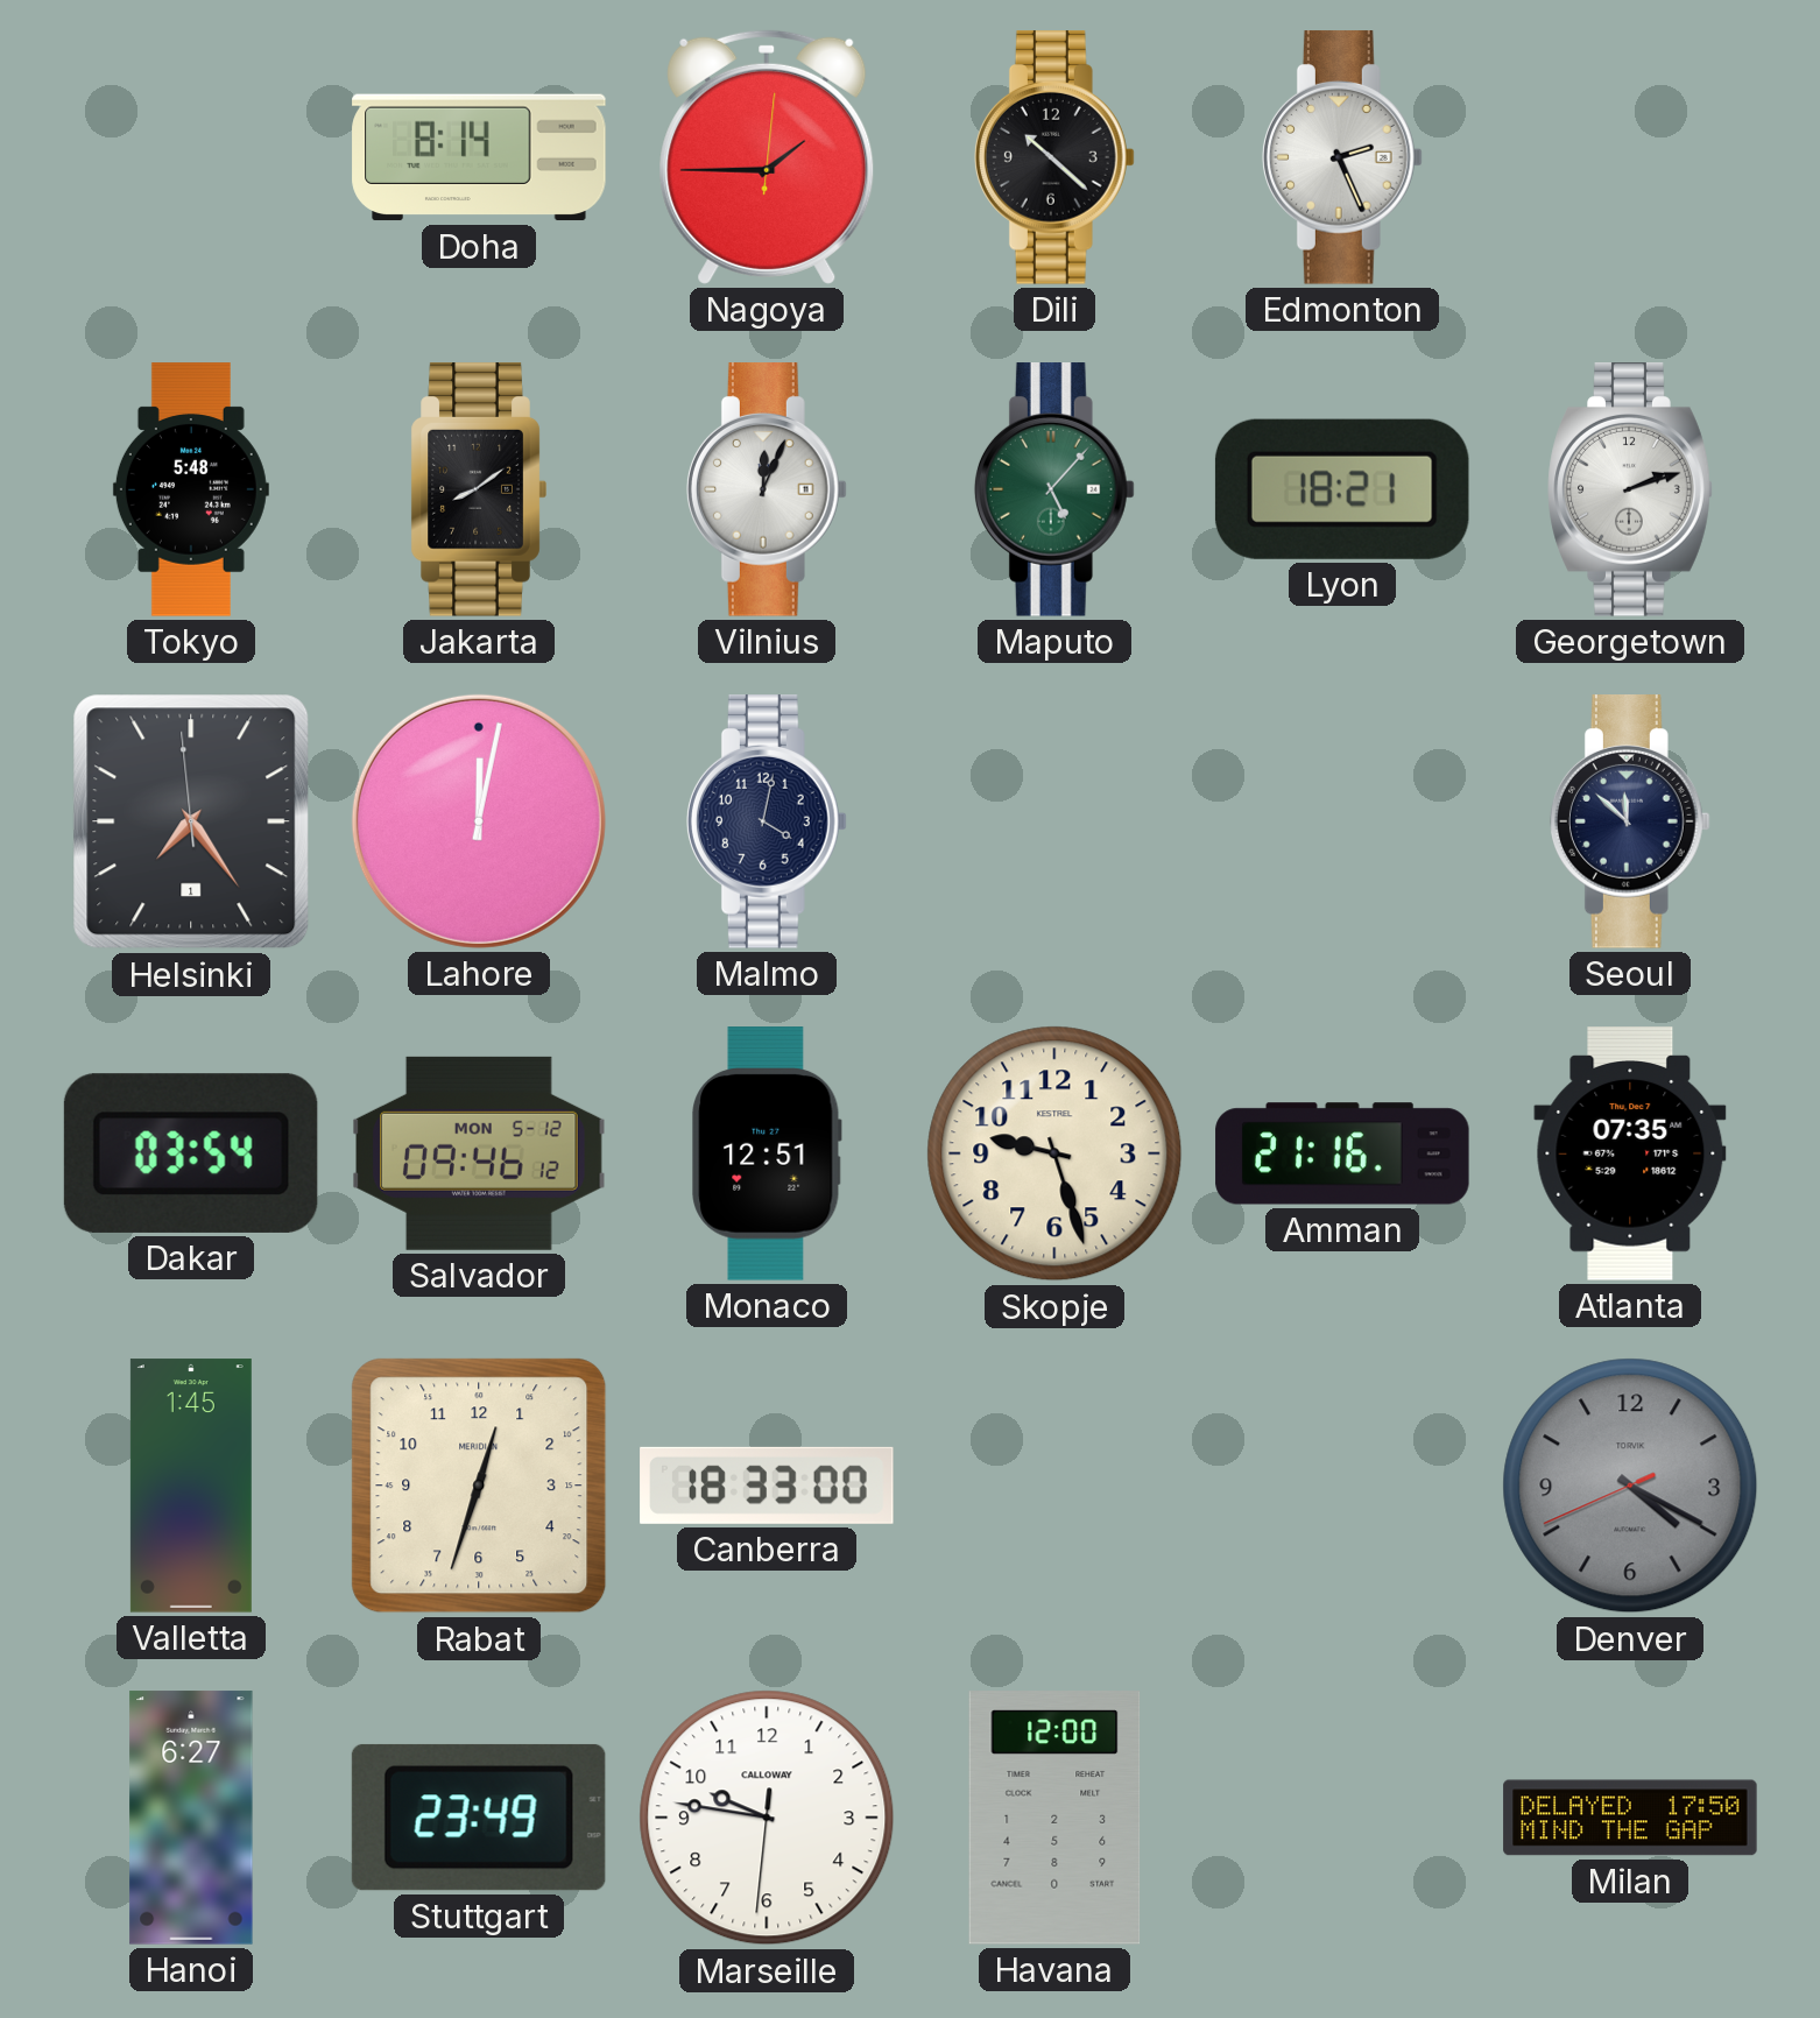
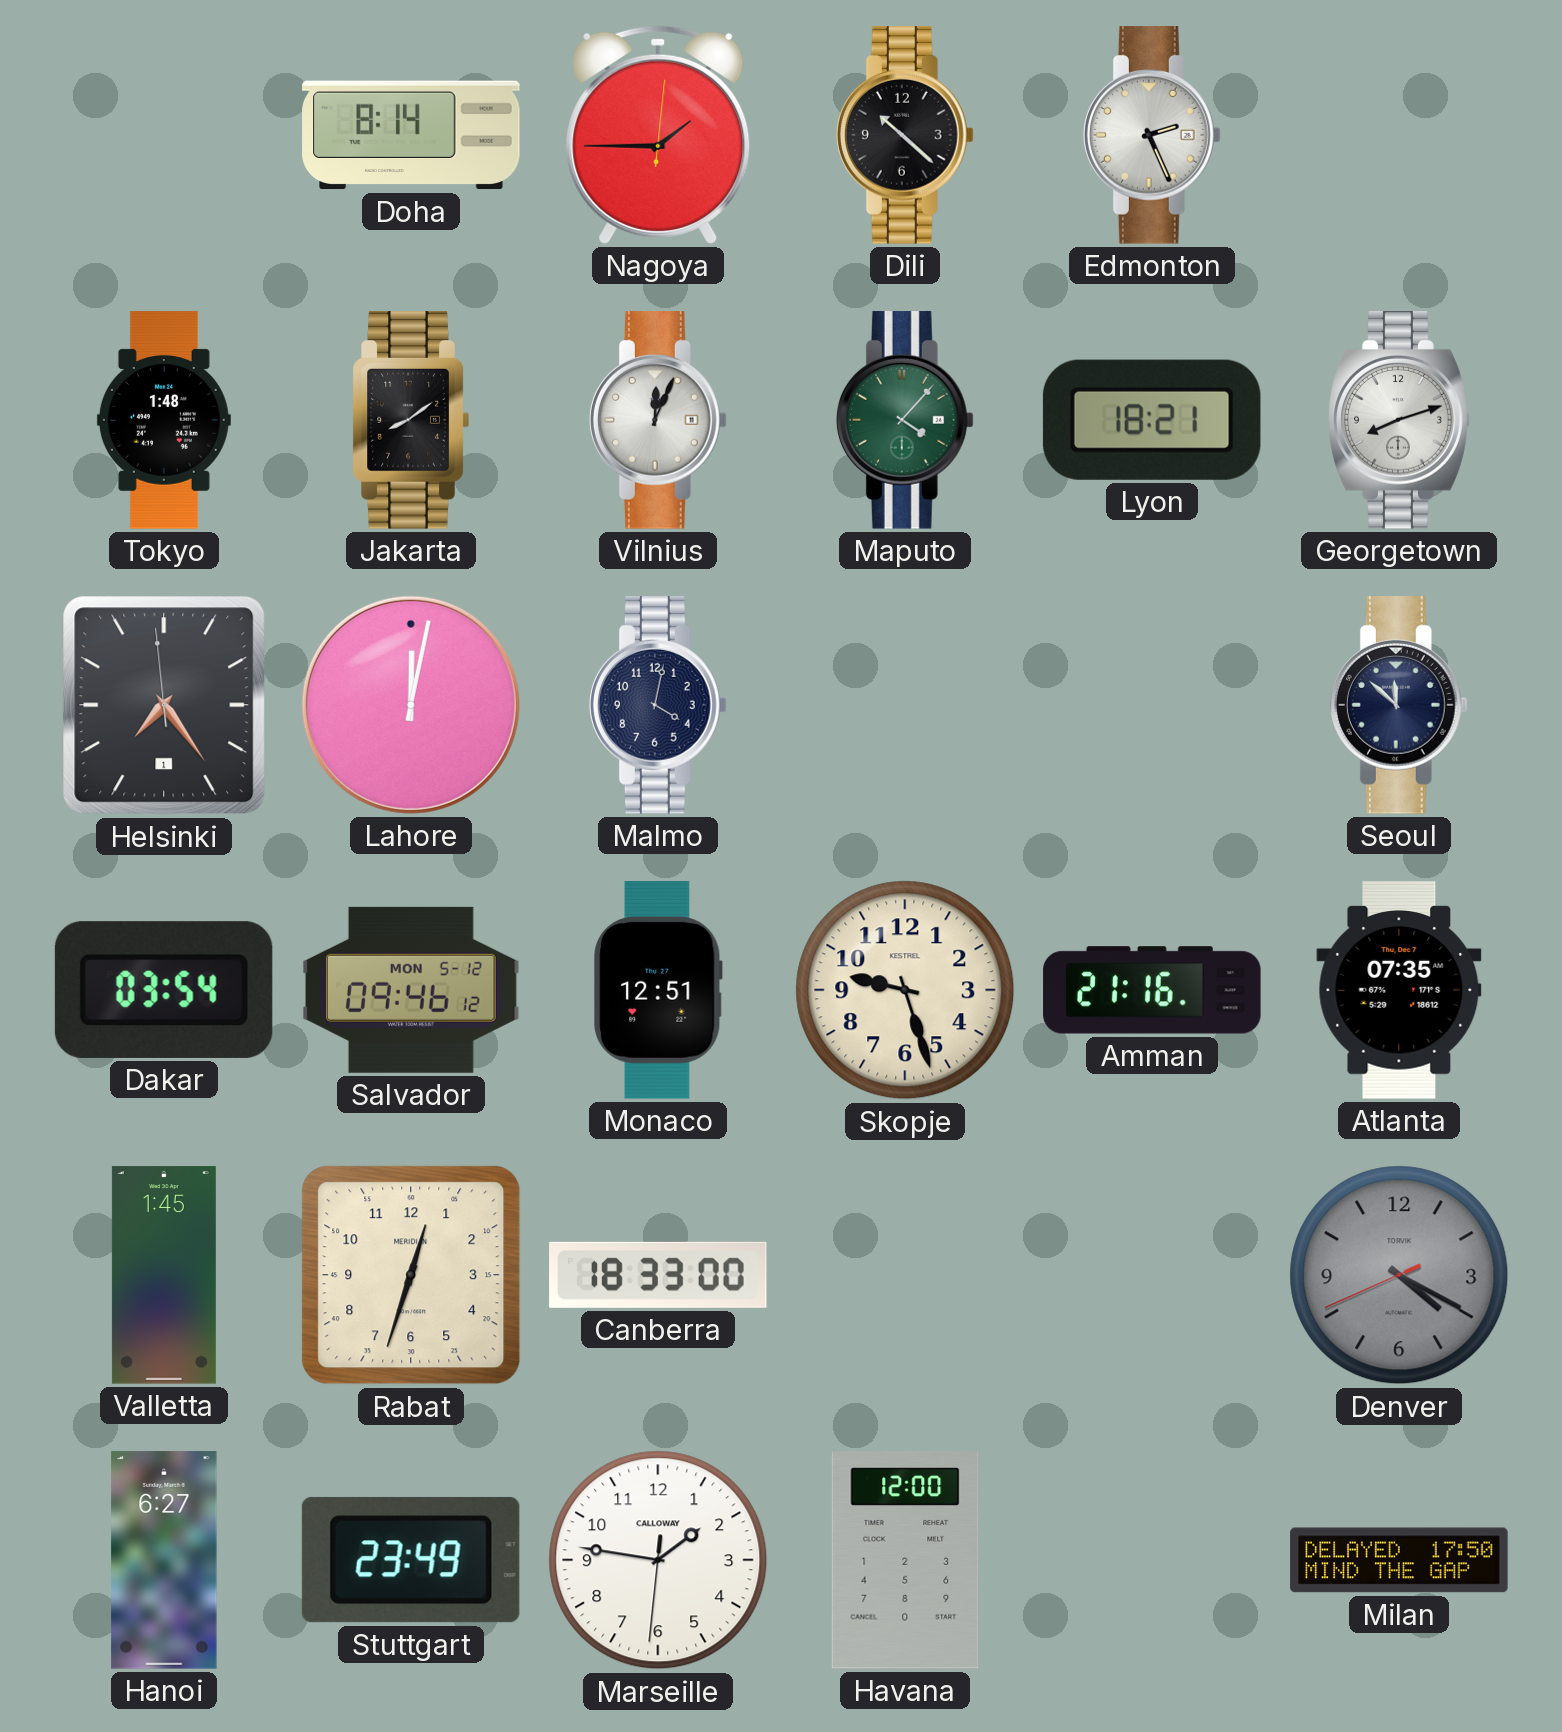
Tokyo: 5:48 -> 1:48
Maputo: 5:07 -> 4:07
Georgetown: 2:12 -> 8:12
Marseille: 9:46 -> 1:46
